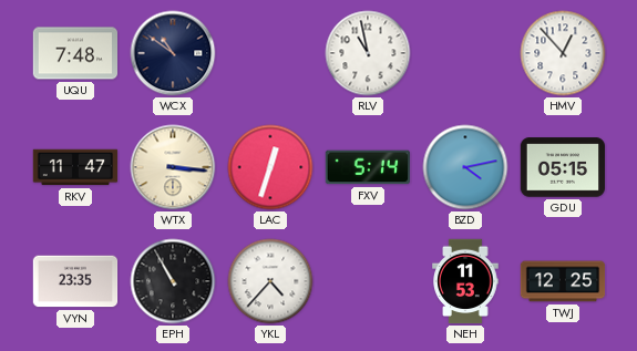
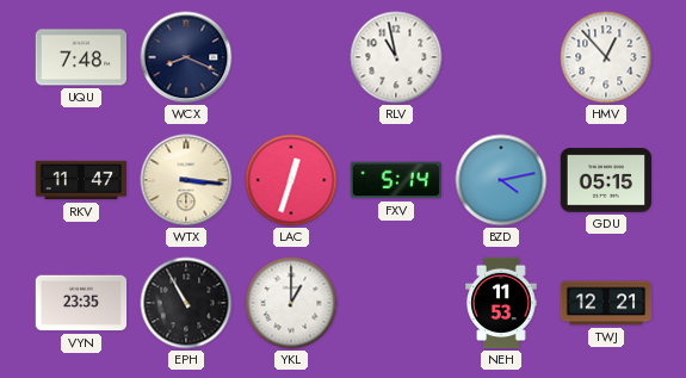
WCX: 10:51 -> 8:19
YKL: 4:37 -> 1:00
TWJ: 12:25 -> 12:21
